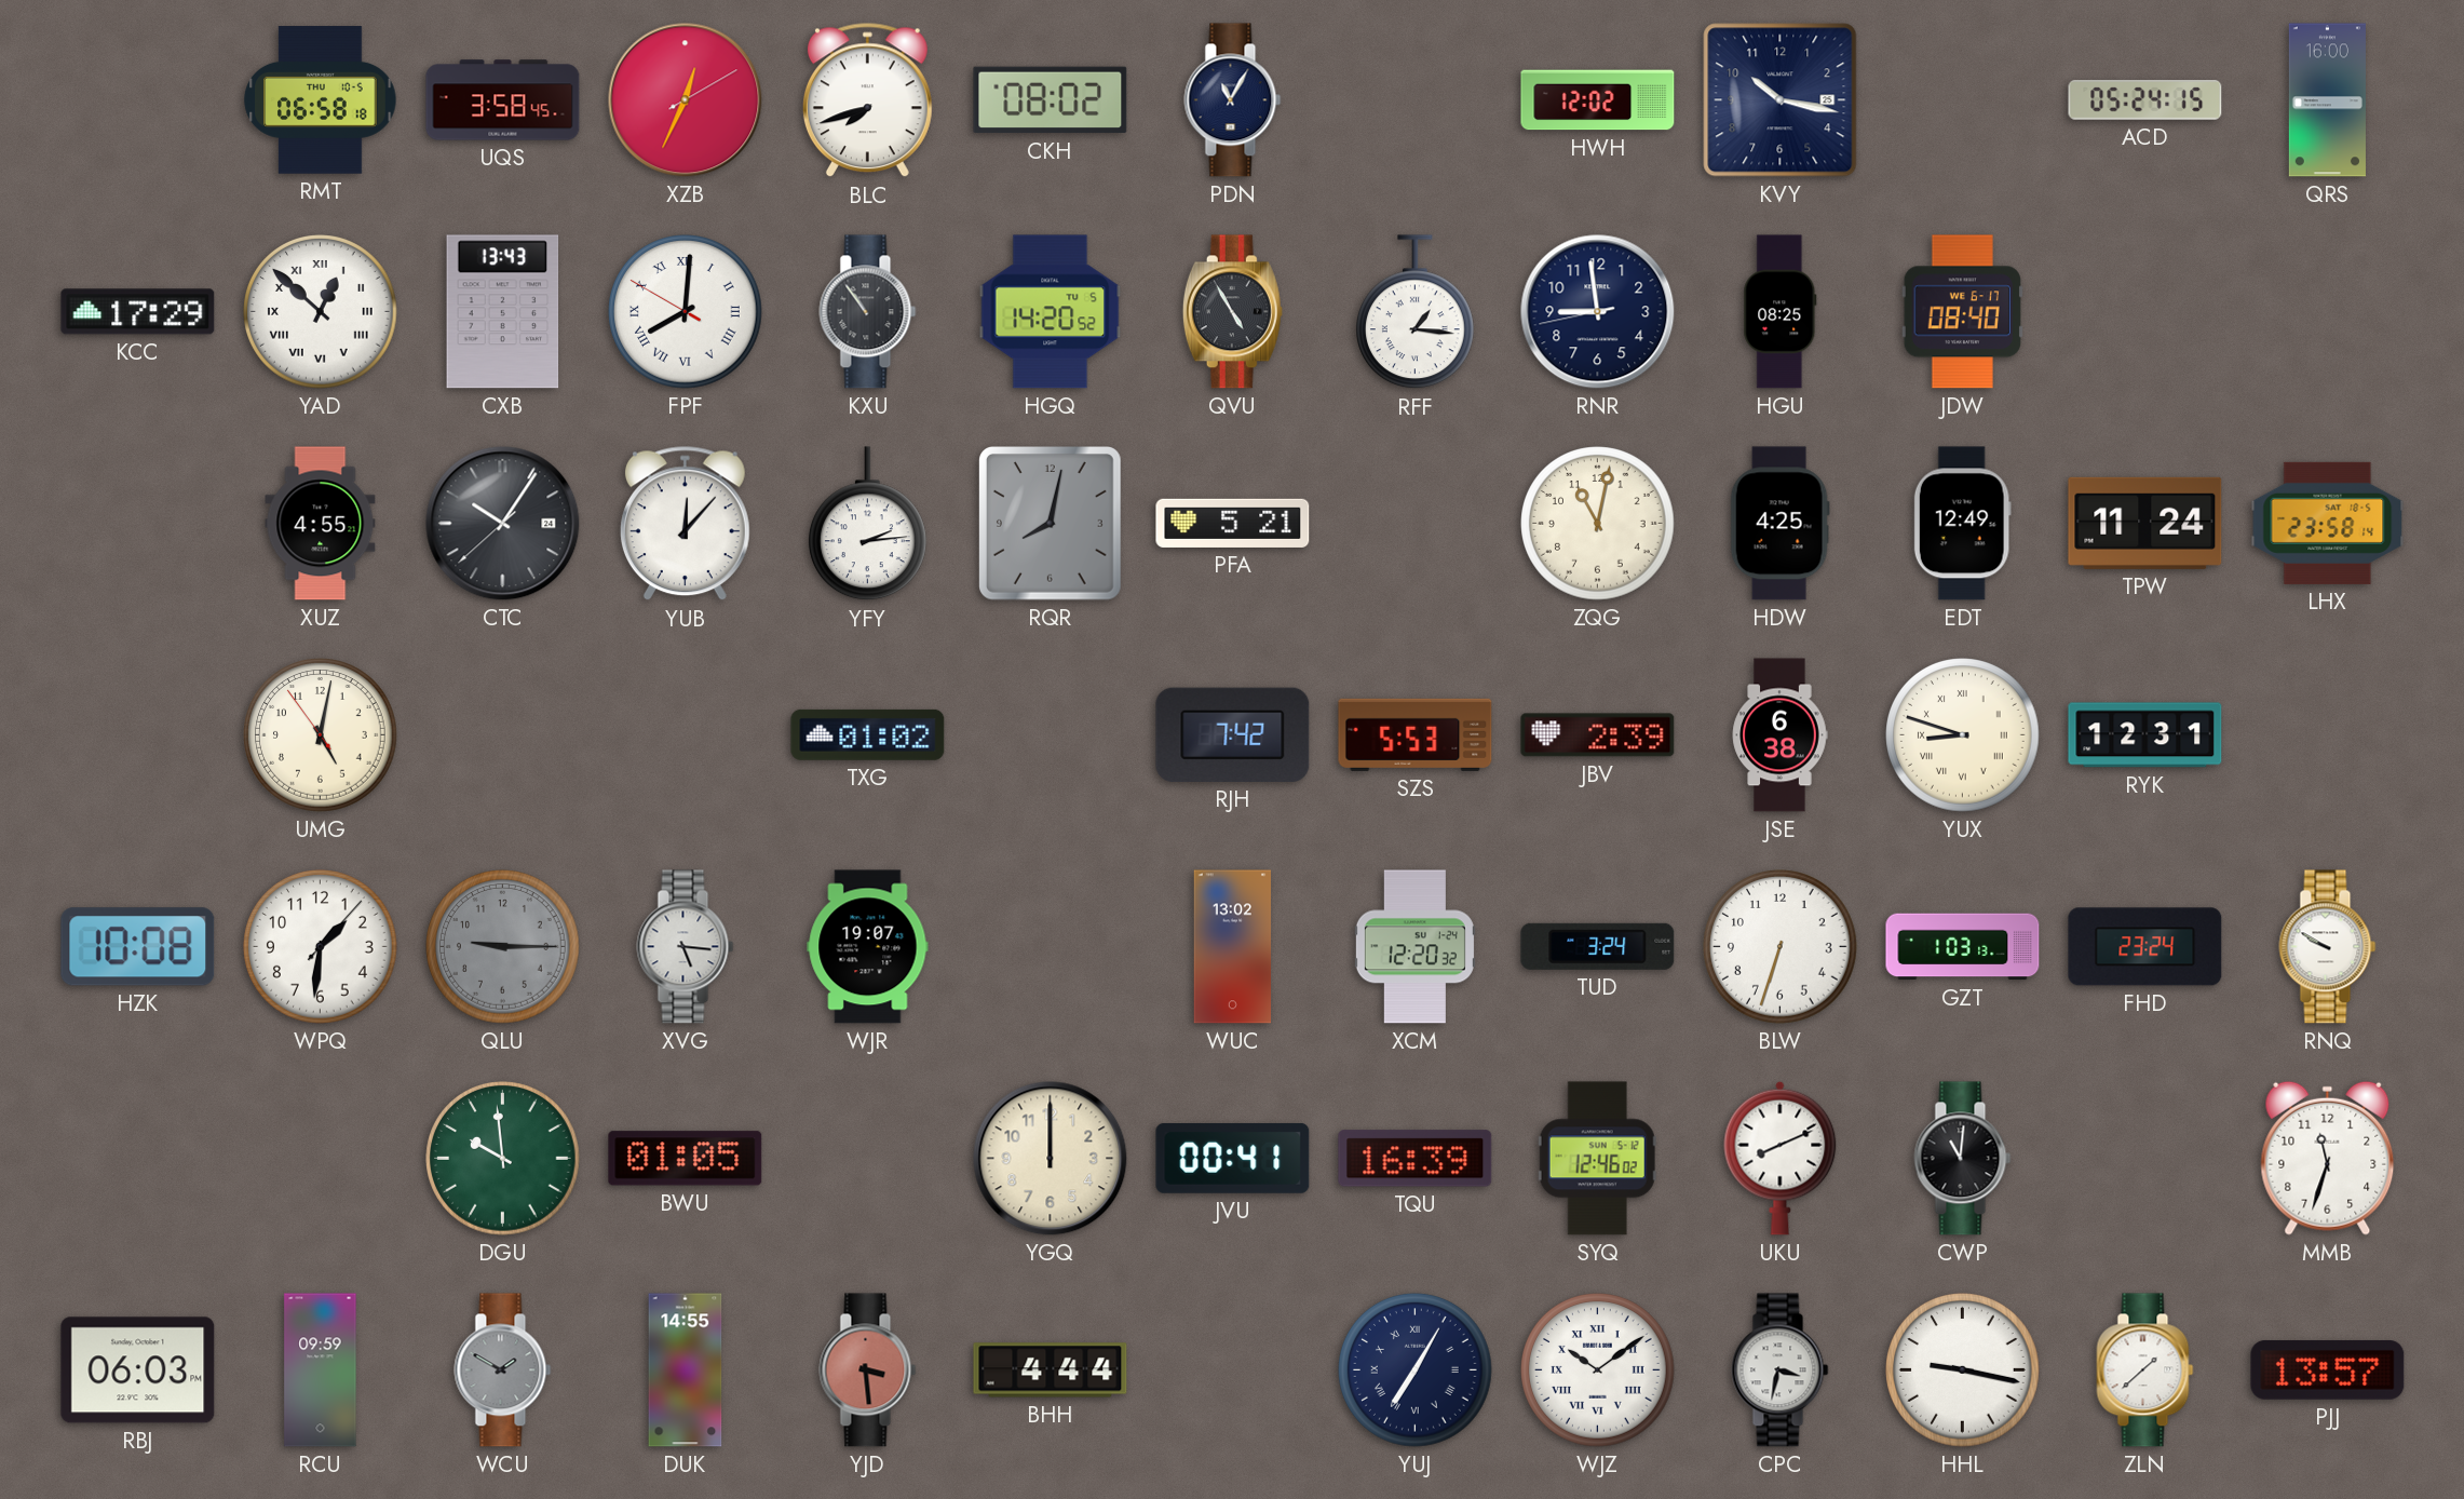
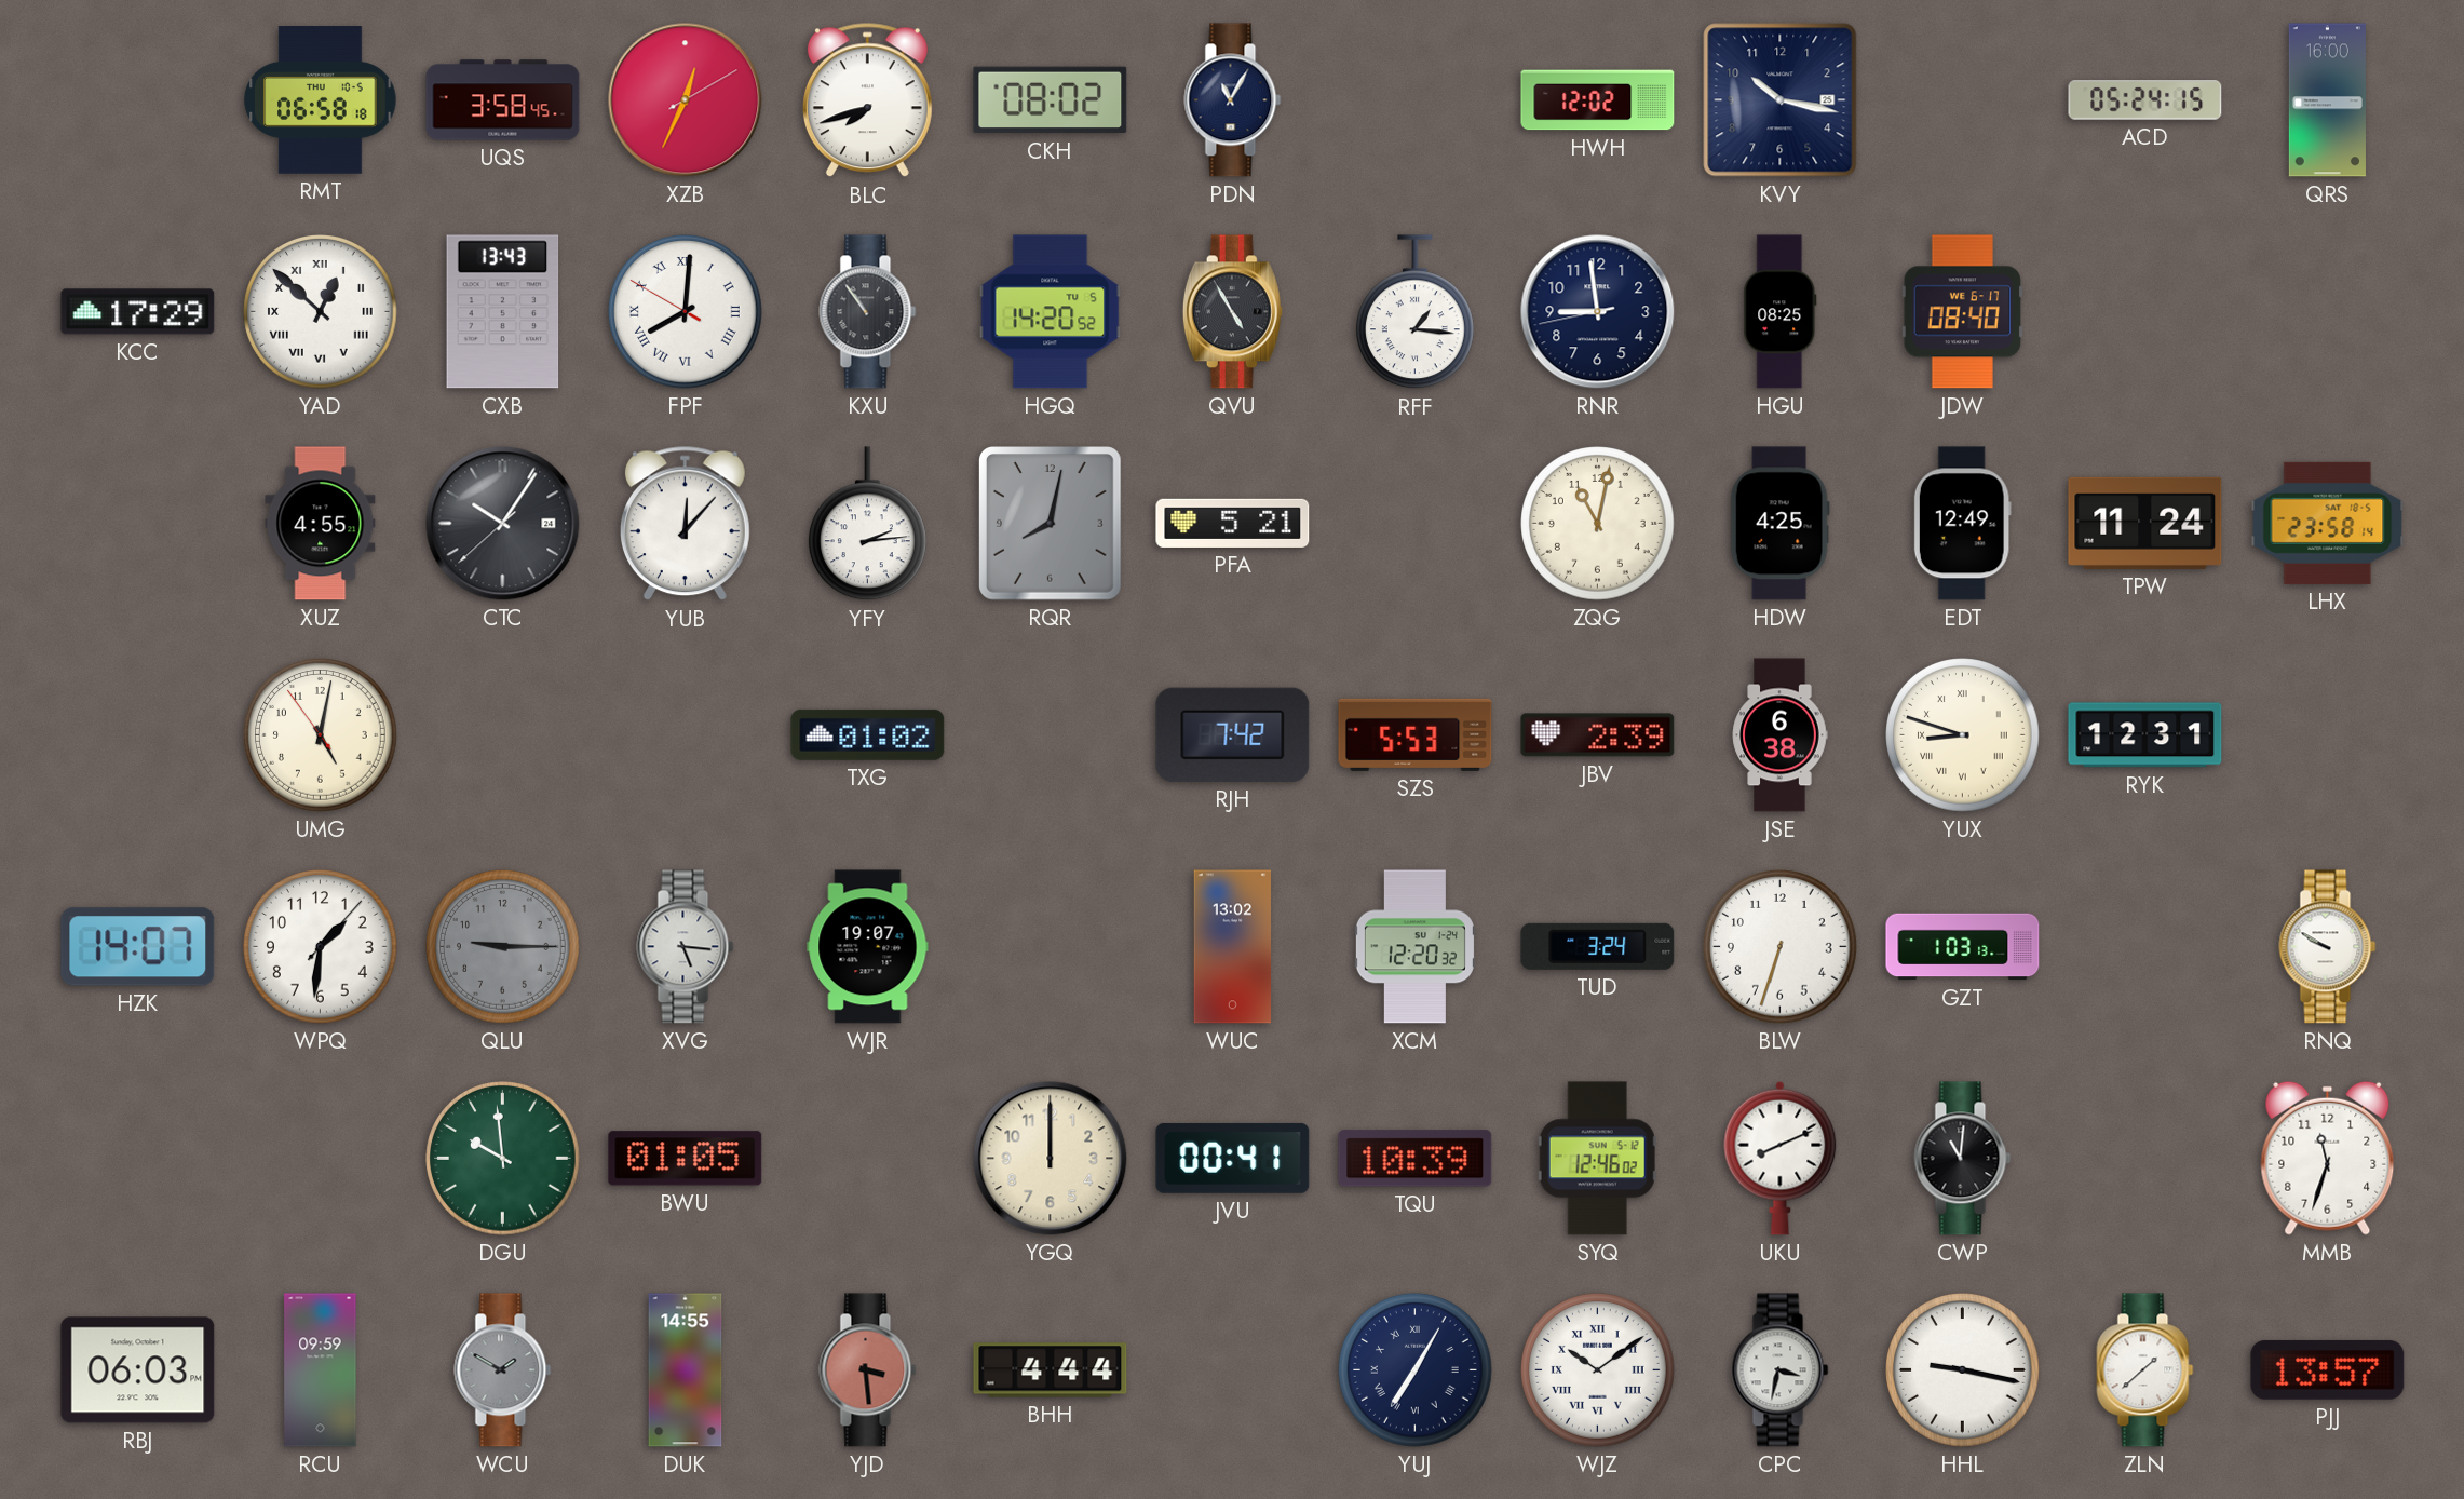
HZK: 10:08 -> 14:07
FHD: 23:24 -> none
TQU: 16:39 -> 10:39
